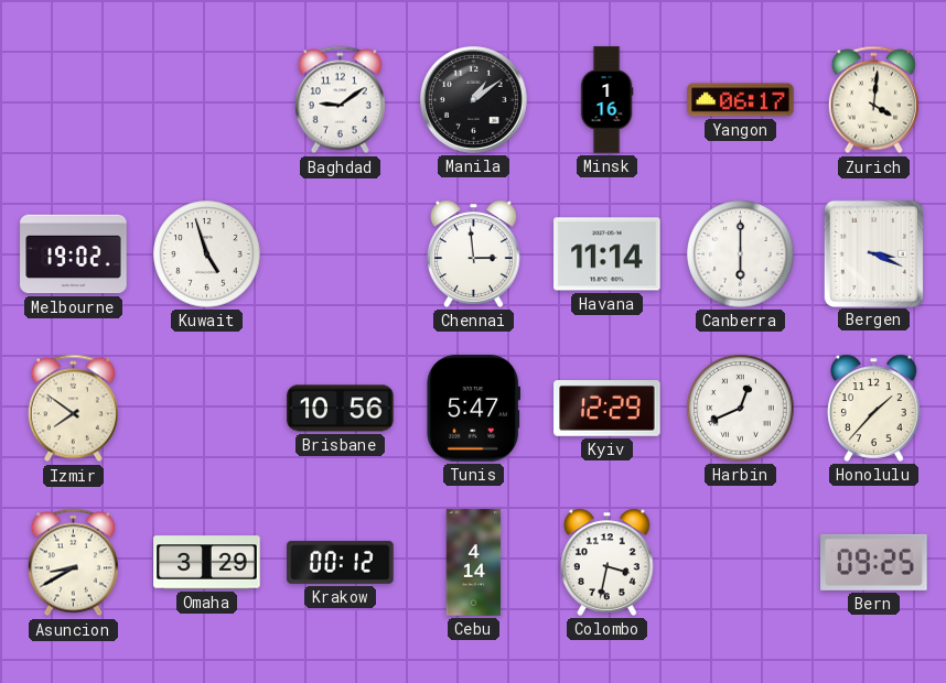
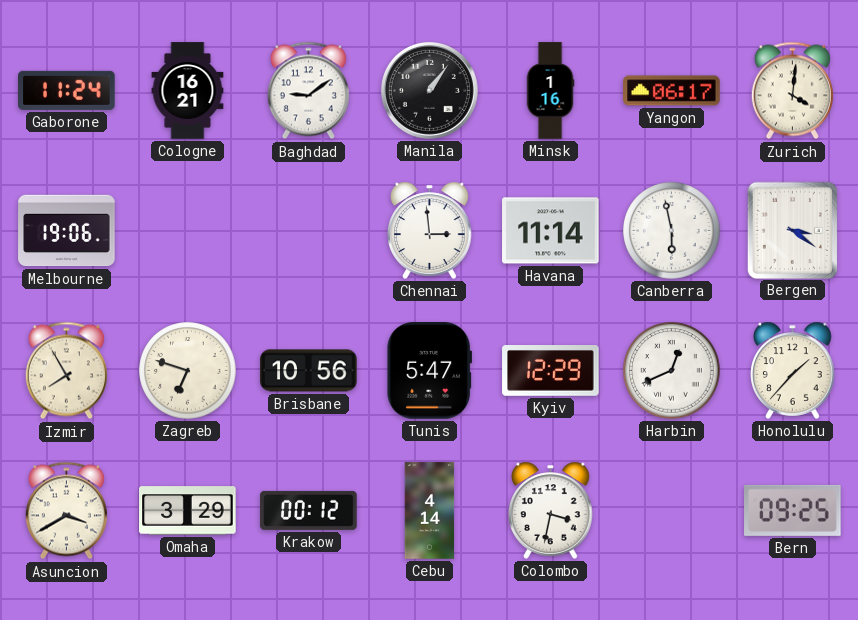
Gaborone: none -> 11:24
Cologne: none -> 16:21
Manila: 1:09 -> 1:06
Melbourne: 19:02 -> 19:06
Kuwait: 4:57 -> none
Canberra: 6:00 -> 5:58
Bergen: 3:19 -> 3:21
Izmir: 7:51 -> 7:55
Zagreb: none -> 6:48
Asuncion: 8:40 -> 3:40
